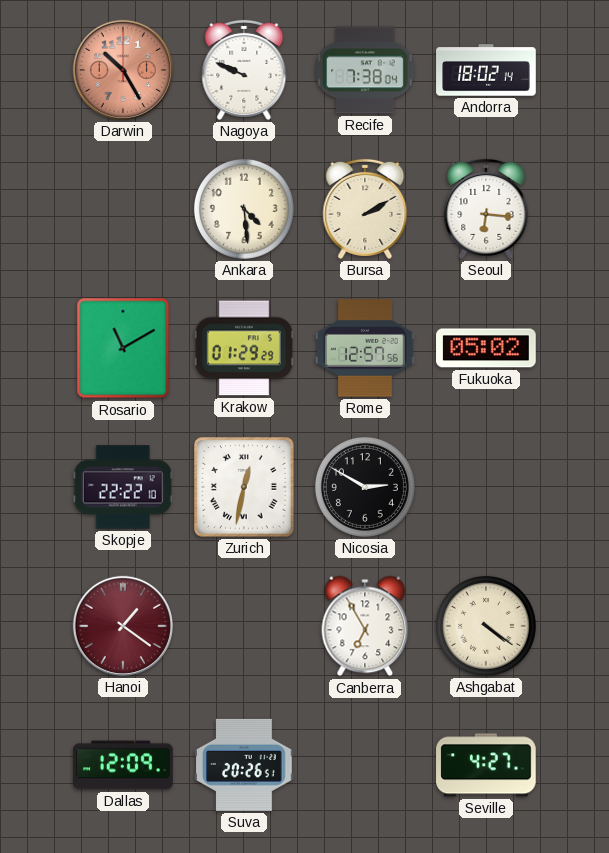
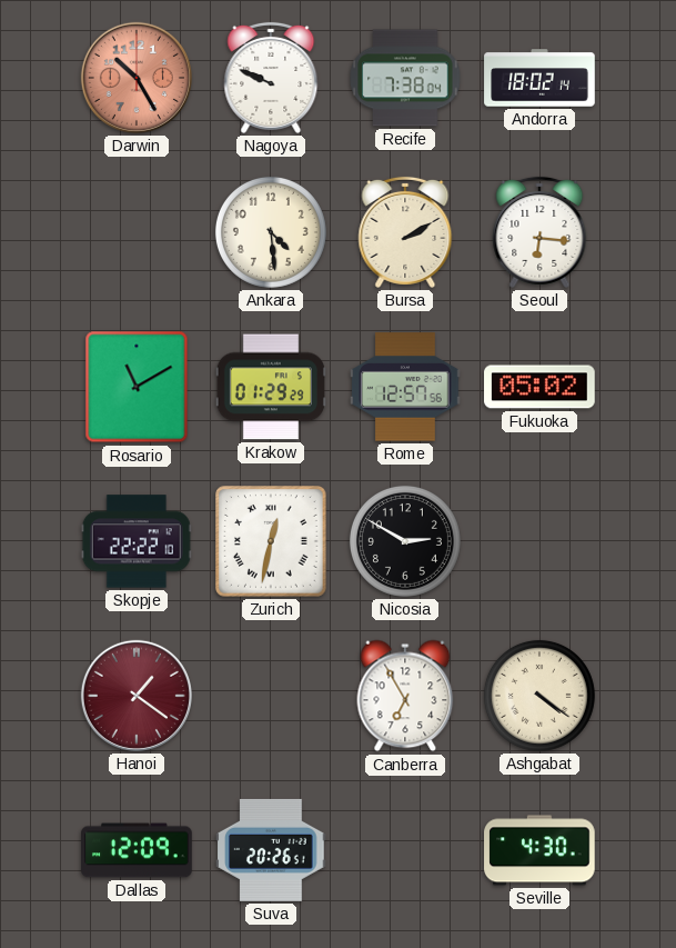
Seville: 4:27 -> 4:30
